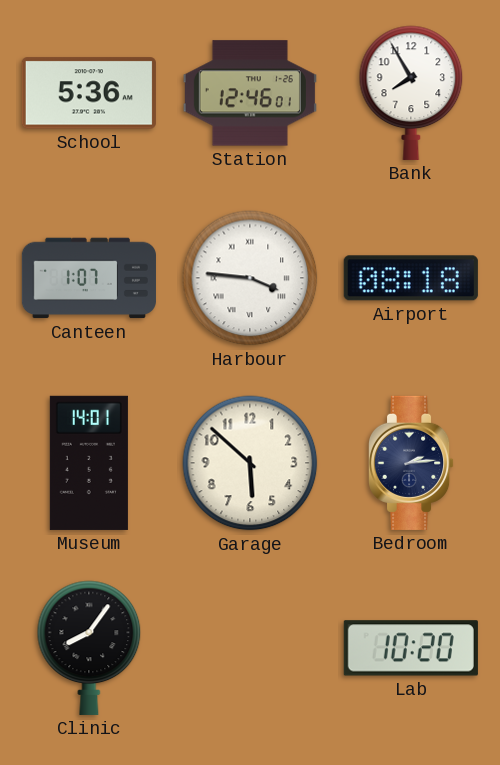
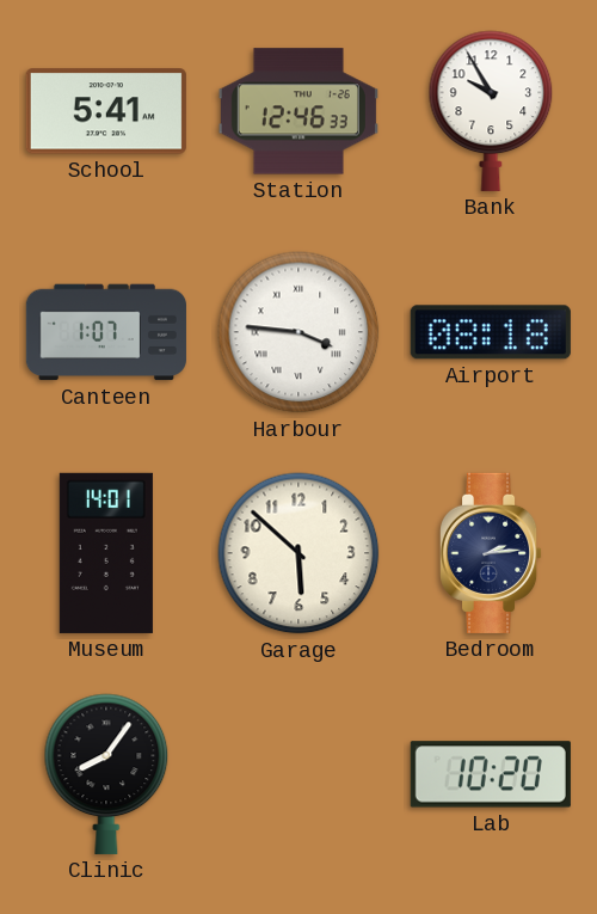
School: 5:36 -> 5:41
Station: 12:46:01 -> 12:46:33
Bank: 7:55 -> 9:55
